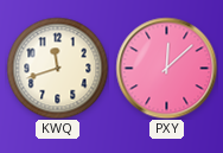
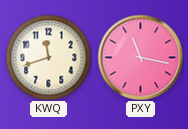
PXY: 12:08 -> 11:17
